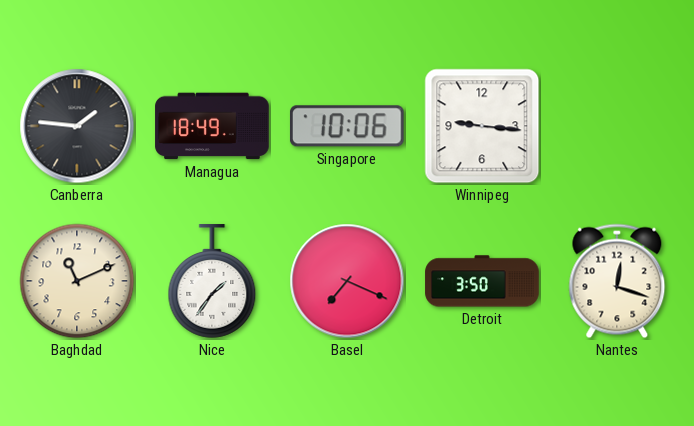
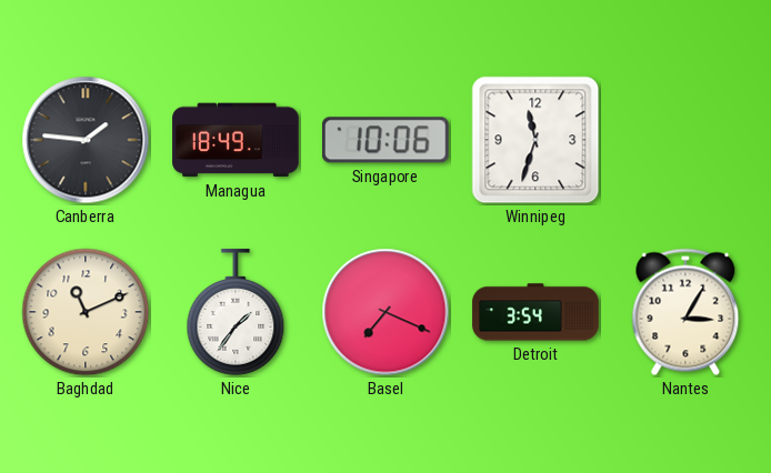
Winnipeg: 9:16 -> 11:33
Detroit: 3:50 -> 3:54
Nantes: 12:18 -> 3:05
